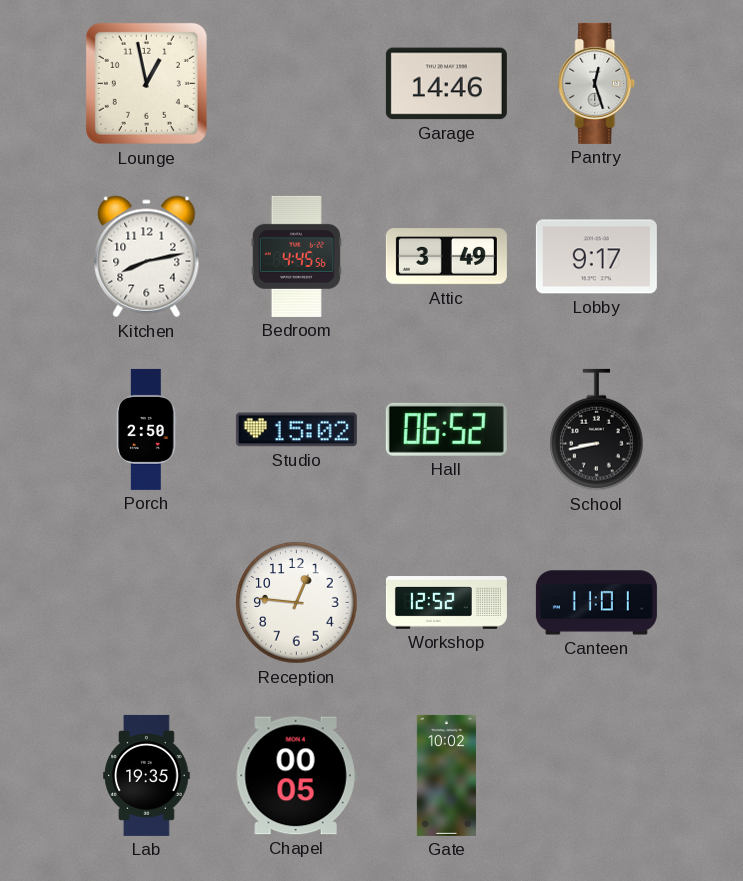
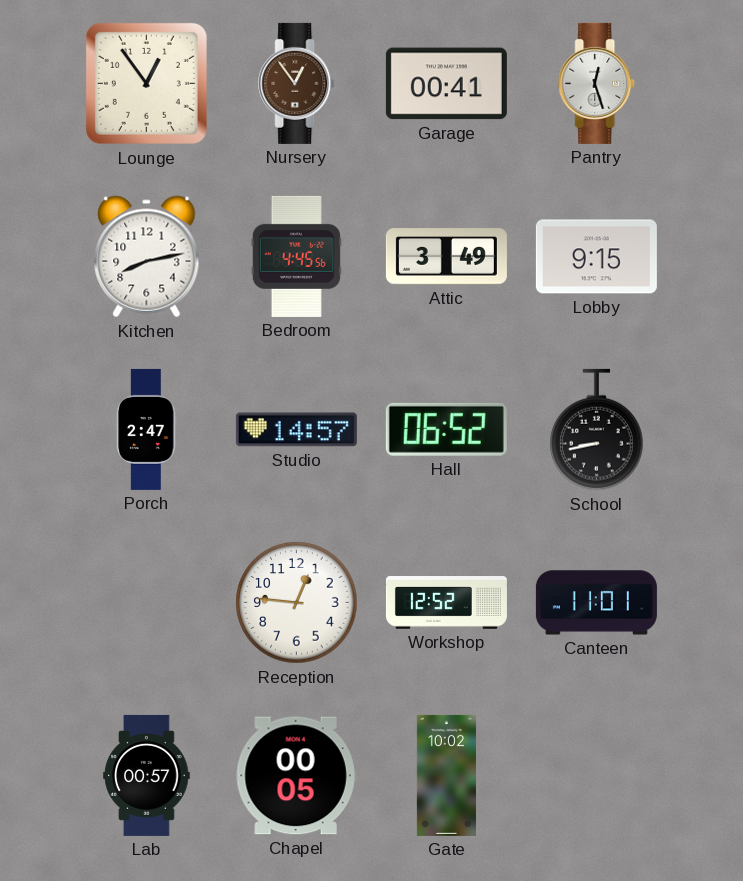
Lounge: 12:58 -> 12:54
Nursery: none -> 12:54
Garage: 14:46 -> 00:41
Lobby: 9:17 -> 9:15
Porch: 2:50 -> 2:47
Studio: 15:02 -> 14:57
Lab: 19:35 -> 00:57
